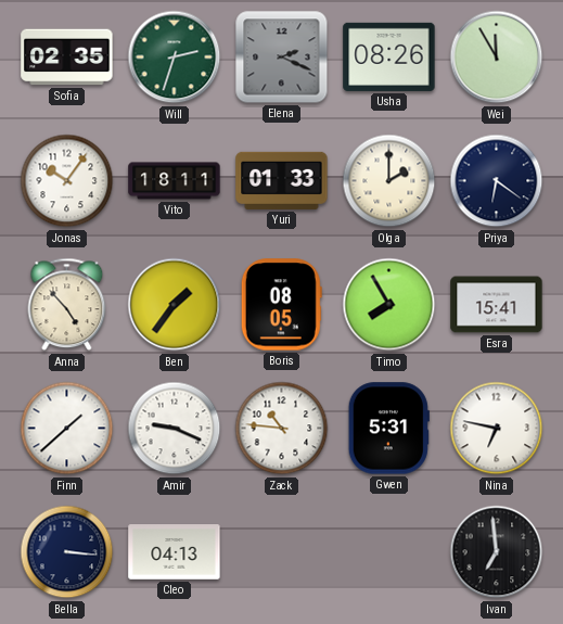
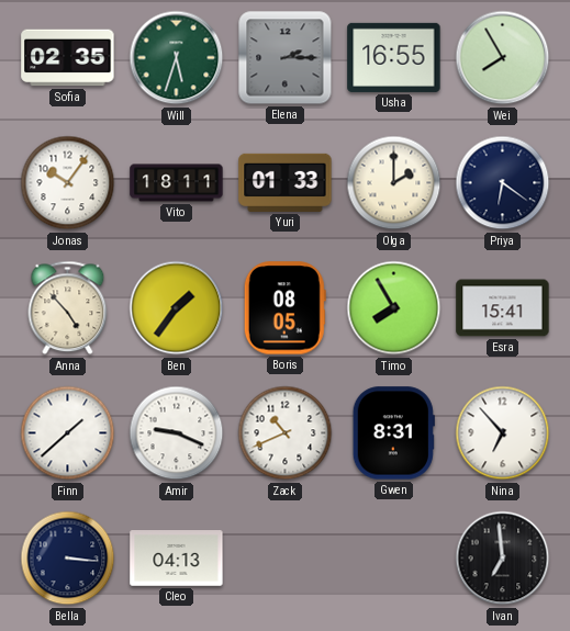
Will: 2:33 -> 5:33
Elena: 2:19 -> 2:15
Usha: 08:26 -> 16:55
Wei: 11:55 -> 7:55
Zack: 10:46 -> 10:41
Gwen: 5:31 -> 8:31
Nina: 6:47 -> 6:53
